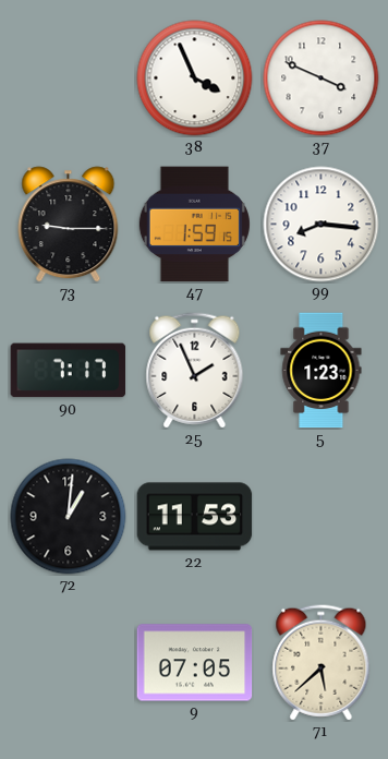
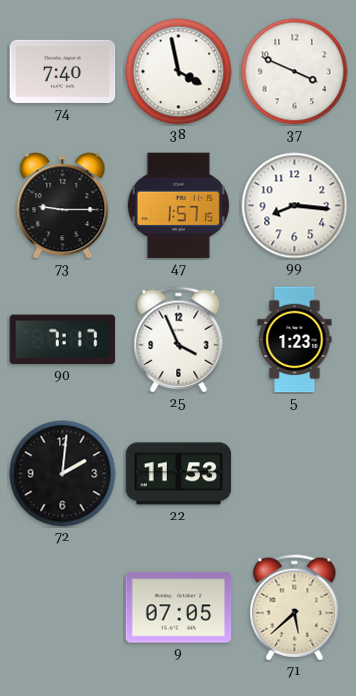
74: none -> 7:40
38: 3:56 -> 3:58
47: 1:59 -> 1:57
25: 1:56 -> 3:56
72: 1:01 -> 2:01
